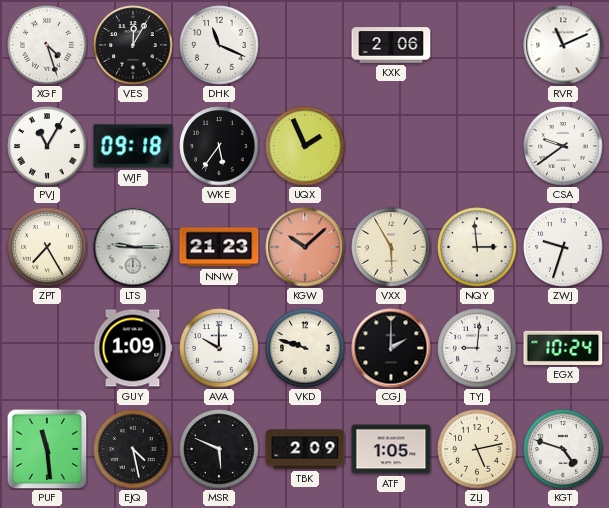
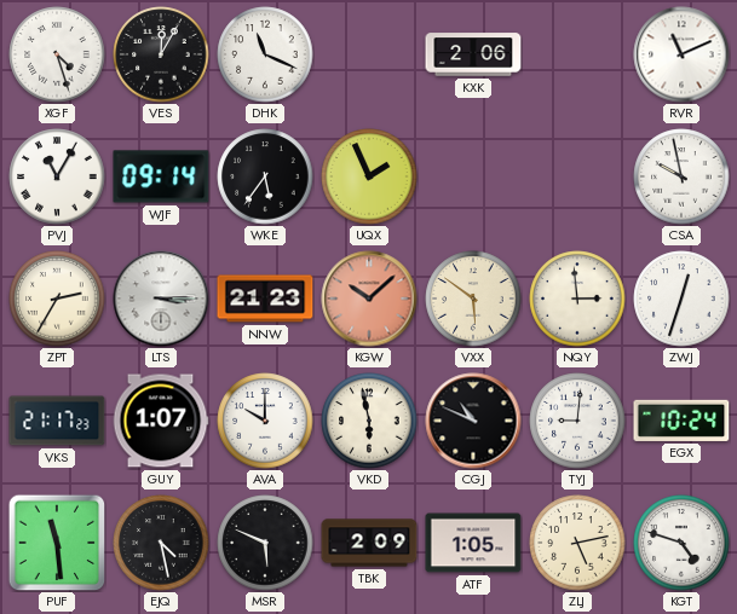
WJF: 09:18 -> 09:14
CSA: 9:39 -> 9:58
ZPT: 7:25 -> 2:35
LTS: 9:15 -> 3:15
VXX: 5:55 -> 5:51
ZWJ: 9:33 -> 12:33
VKS: none -> 21:17
GUY: 1:09 -> 1:07
VKD: 9:48 -> 5:58
CGJ: 2:00 -> 10:49
